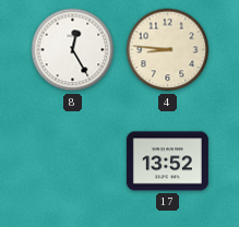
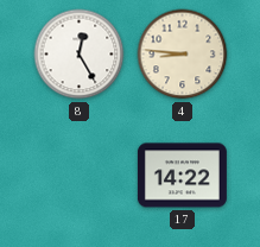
17: 13:52 -> 14:22
